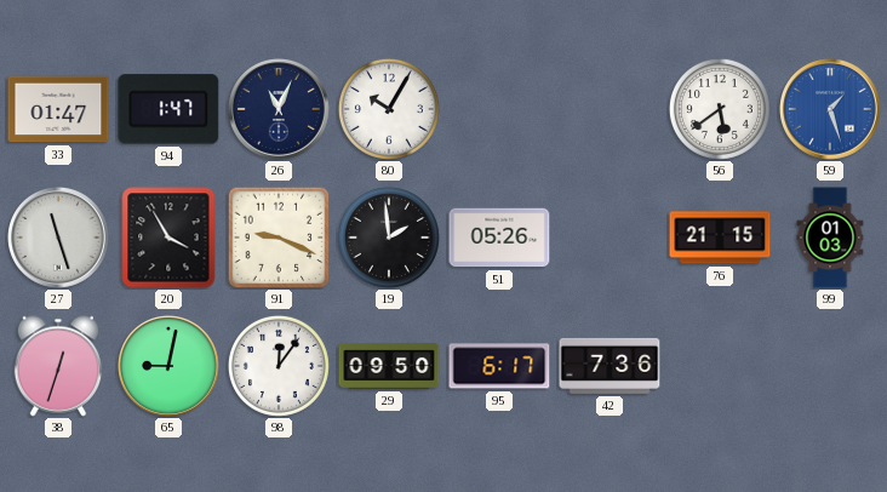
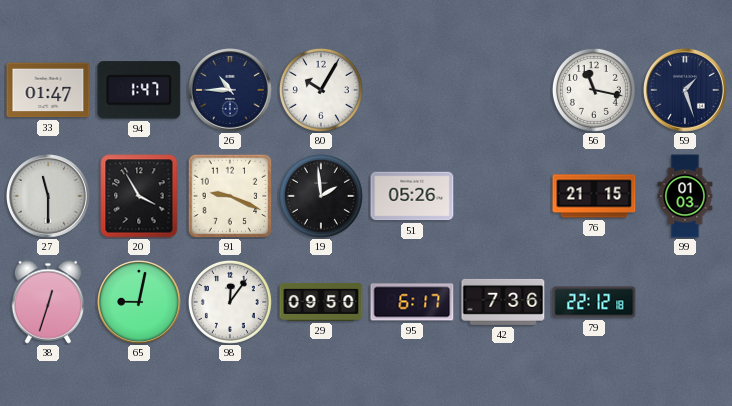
26: 11:04 -> 10:45
56: 5:39 -> 11:17
59 dial: blue -> navy
27: 11:27 -> 11:30
79: none -> 22:12
